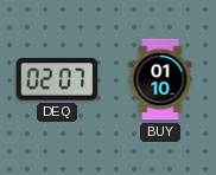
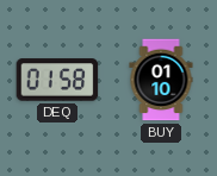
DEQ: 02:07 -> 01:58
